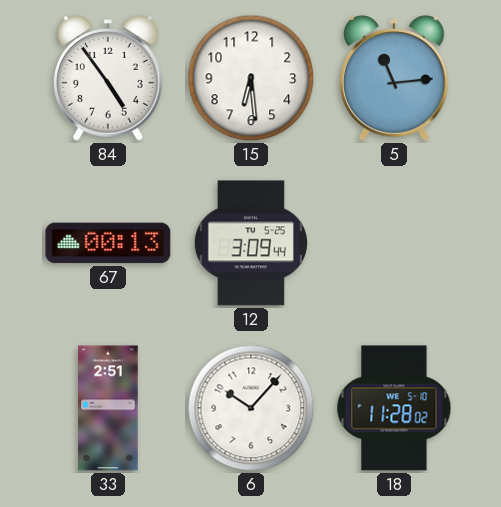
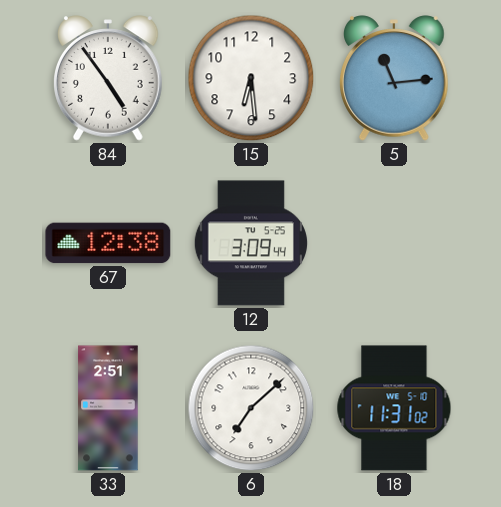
67: 00:13 -> 12:38
6: 10:07 -> 7:08
18: 11:28 -> 11:31
